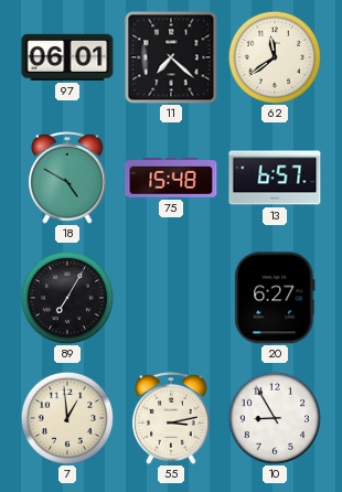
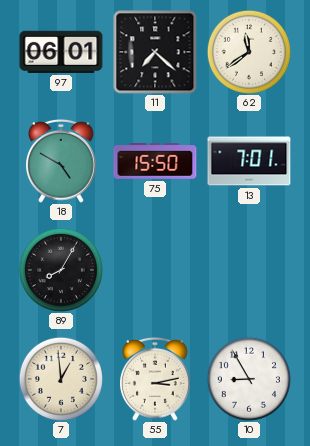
75: 15:48 -> 15:50
13: 6:57 -> 7:01
89: 7:05 -> 8:05
20: 6:27 -> none
